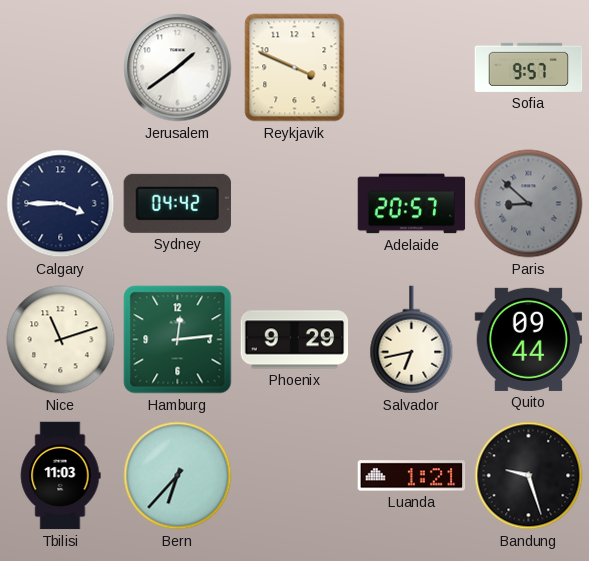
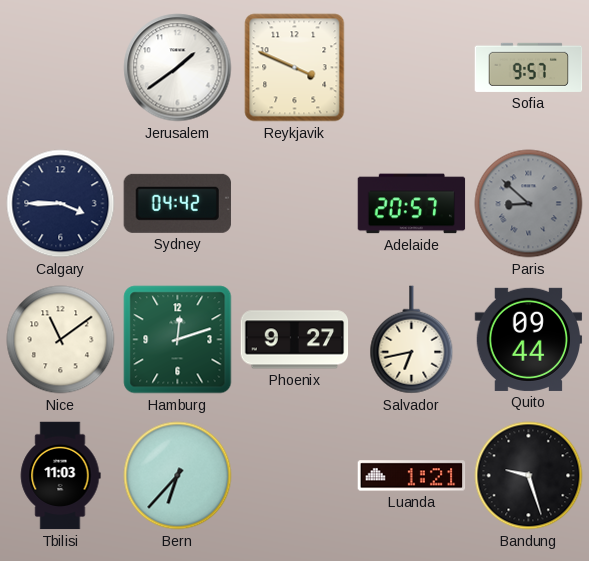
Nice: 11:12 -> 11:09
Hamburg: 12:14 -> 12:12
Phoenix: 9:29 -> 9:27
